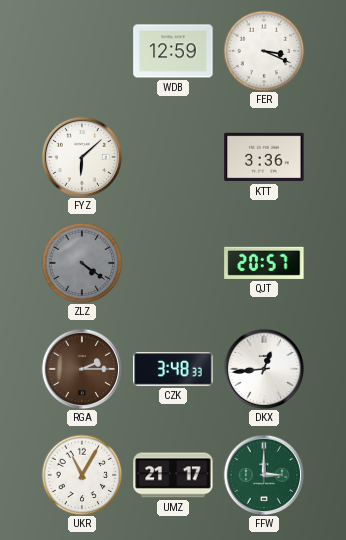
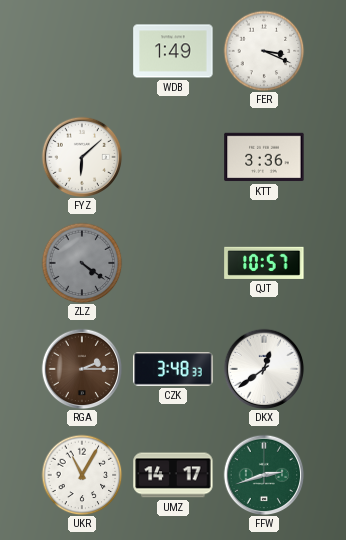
WDB: 12:59 -> 1:49
QJT: 20:57 -> 10:57
DKX: 12:44 -> 12:39
UMZ: 21:17 -> 14:17
FFW: 3:00 -> 2:42
